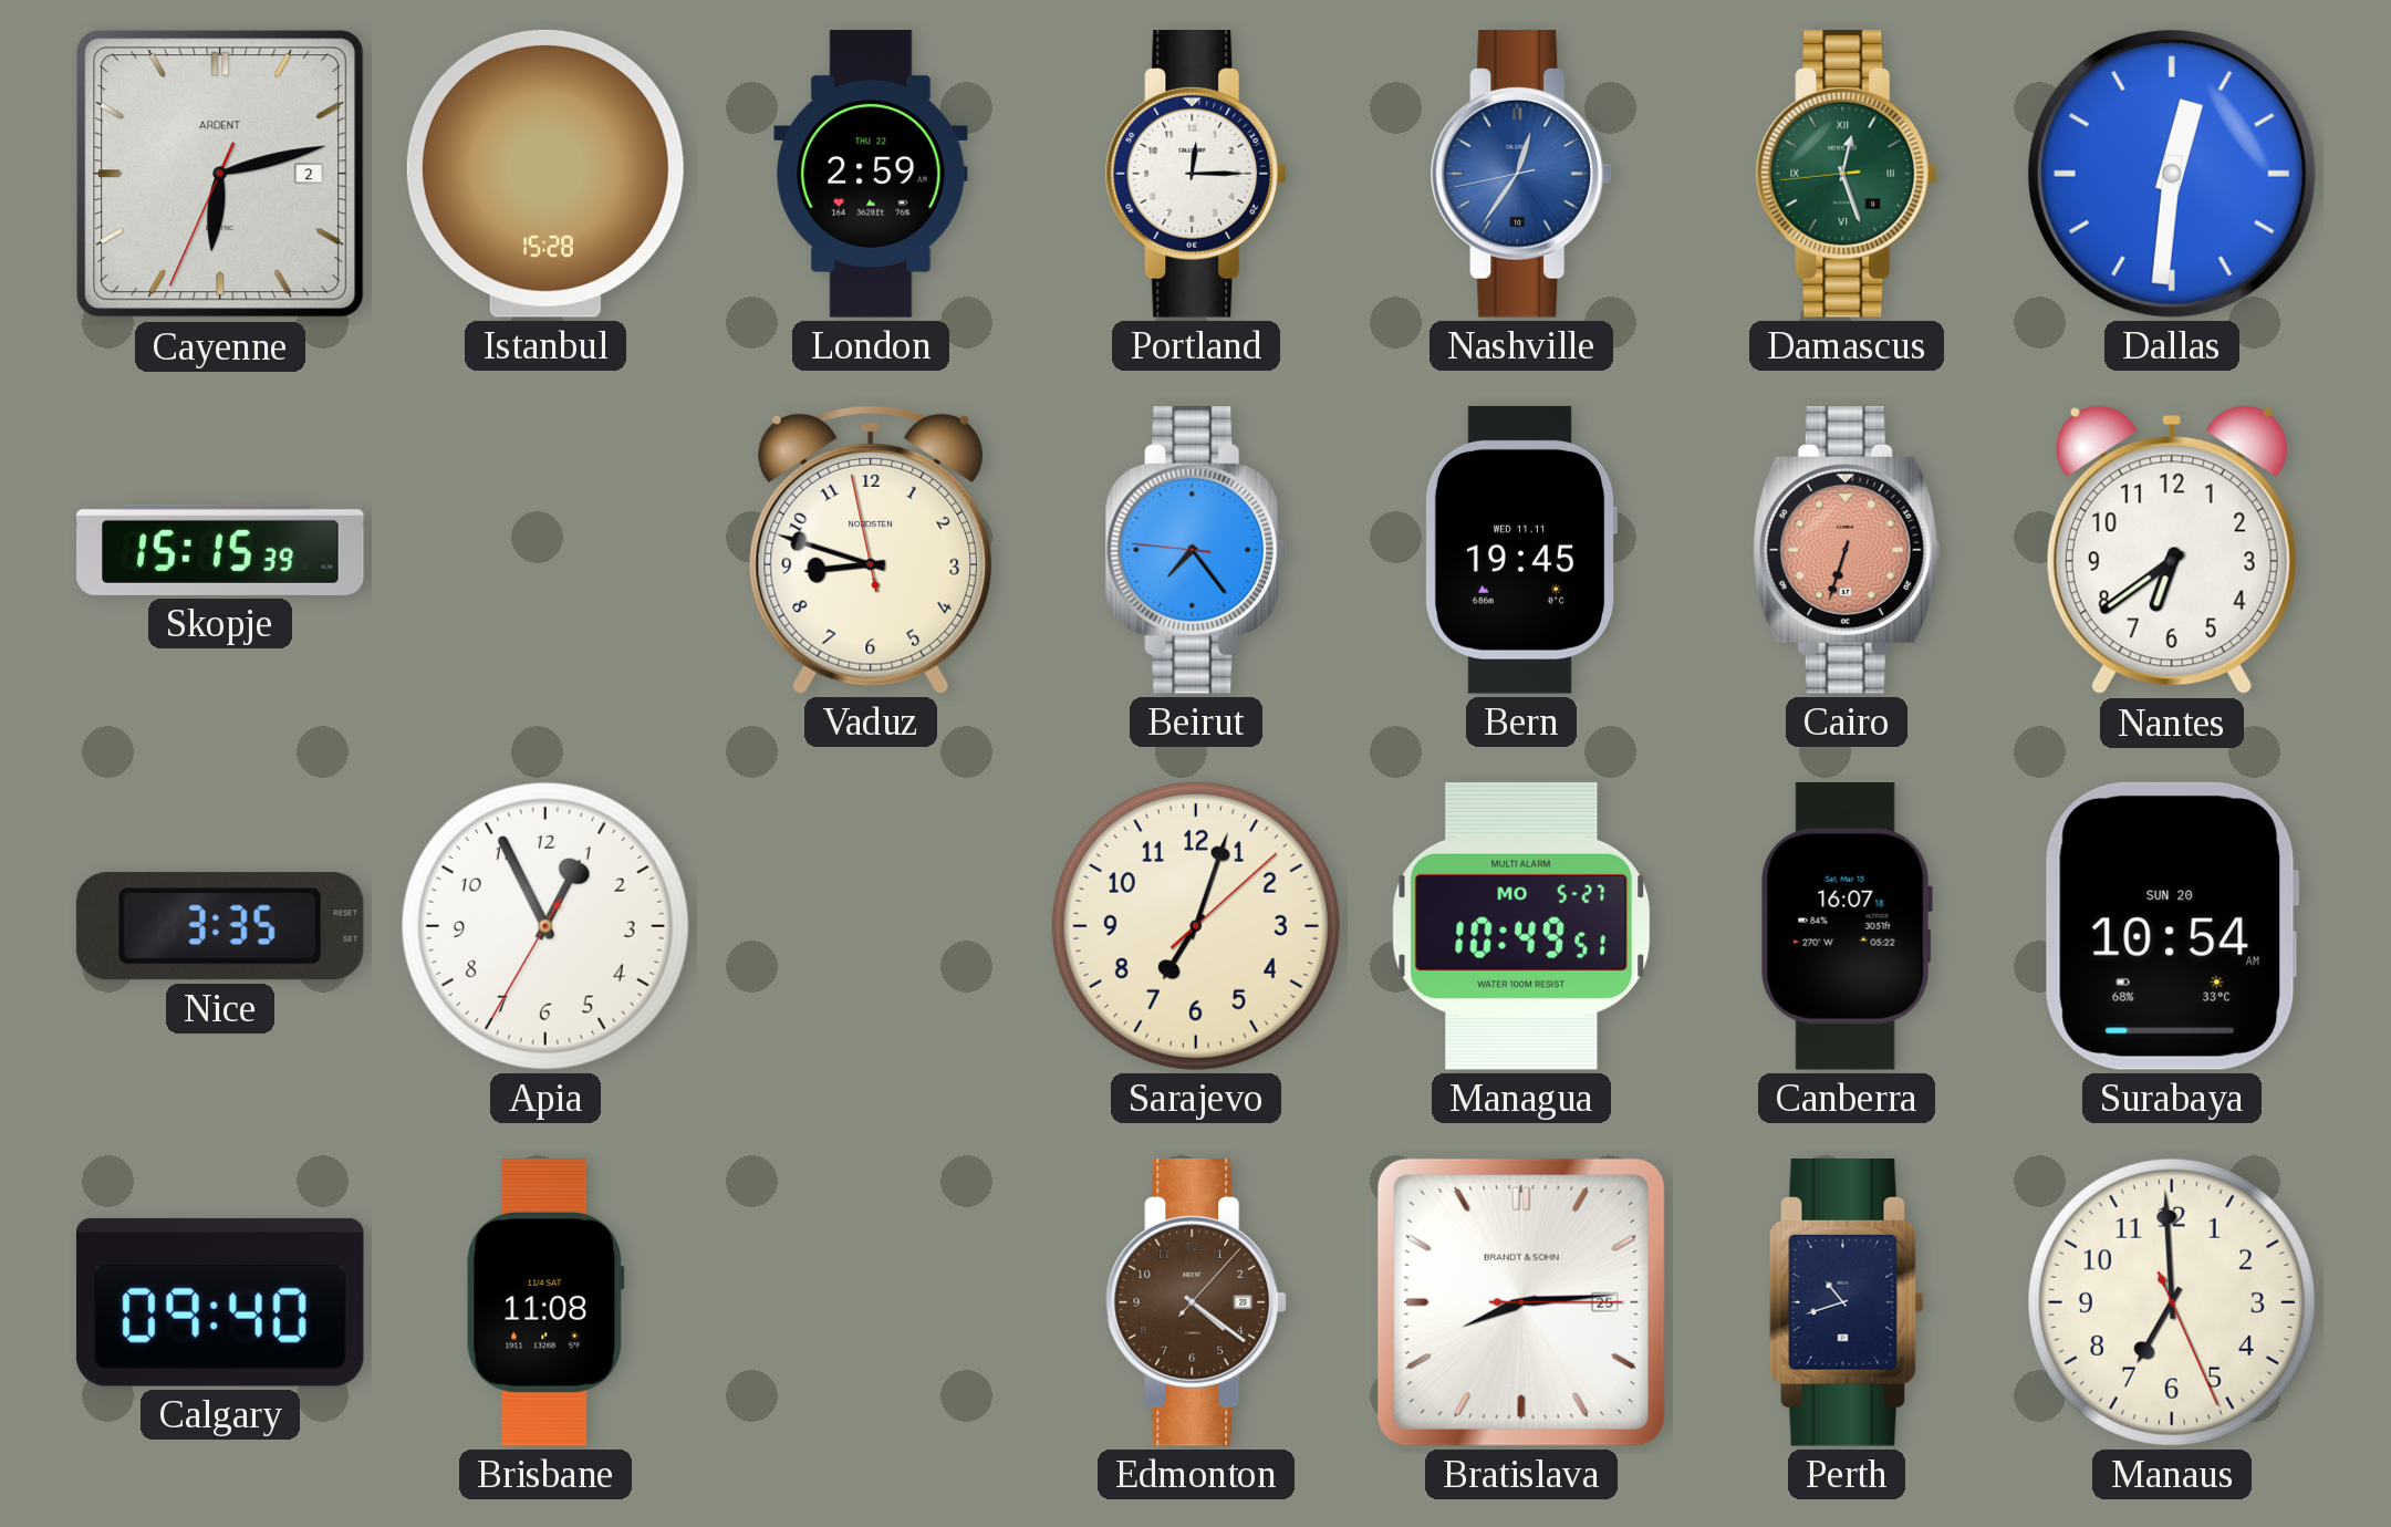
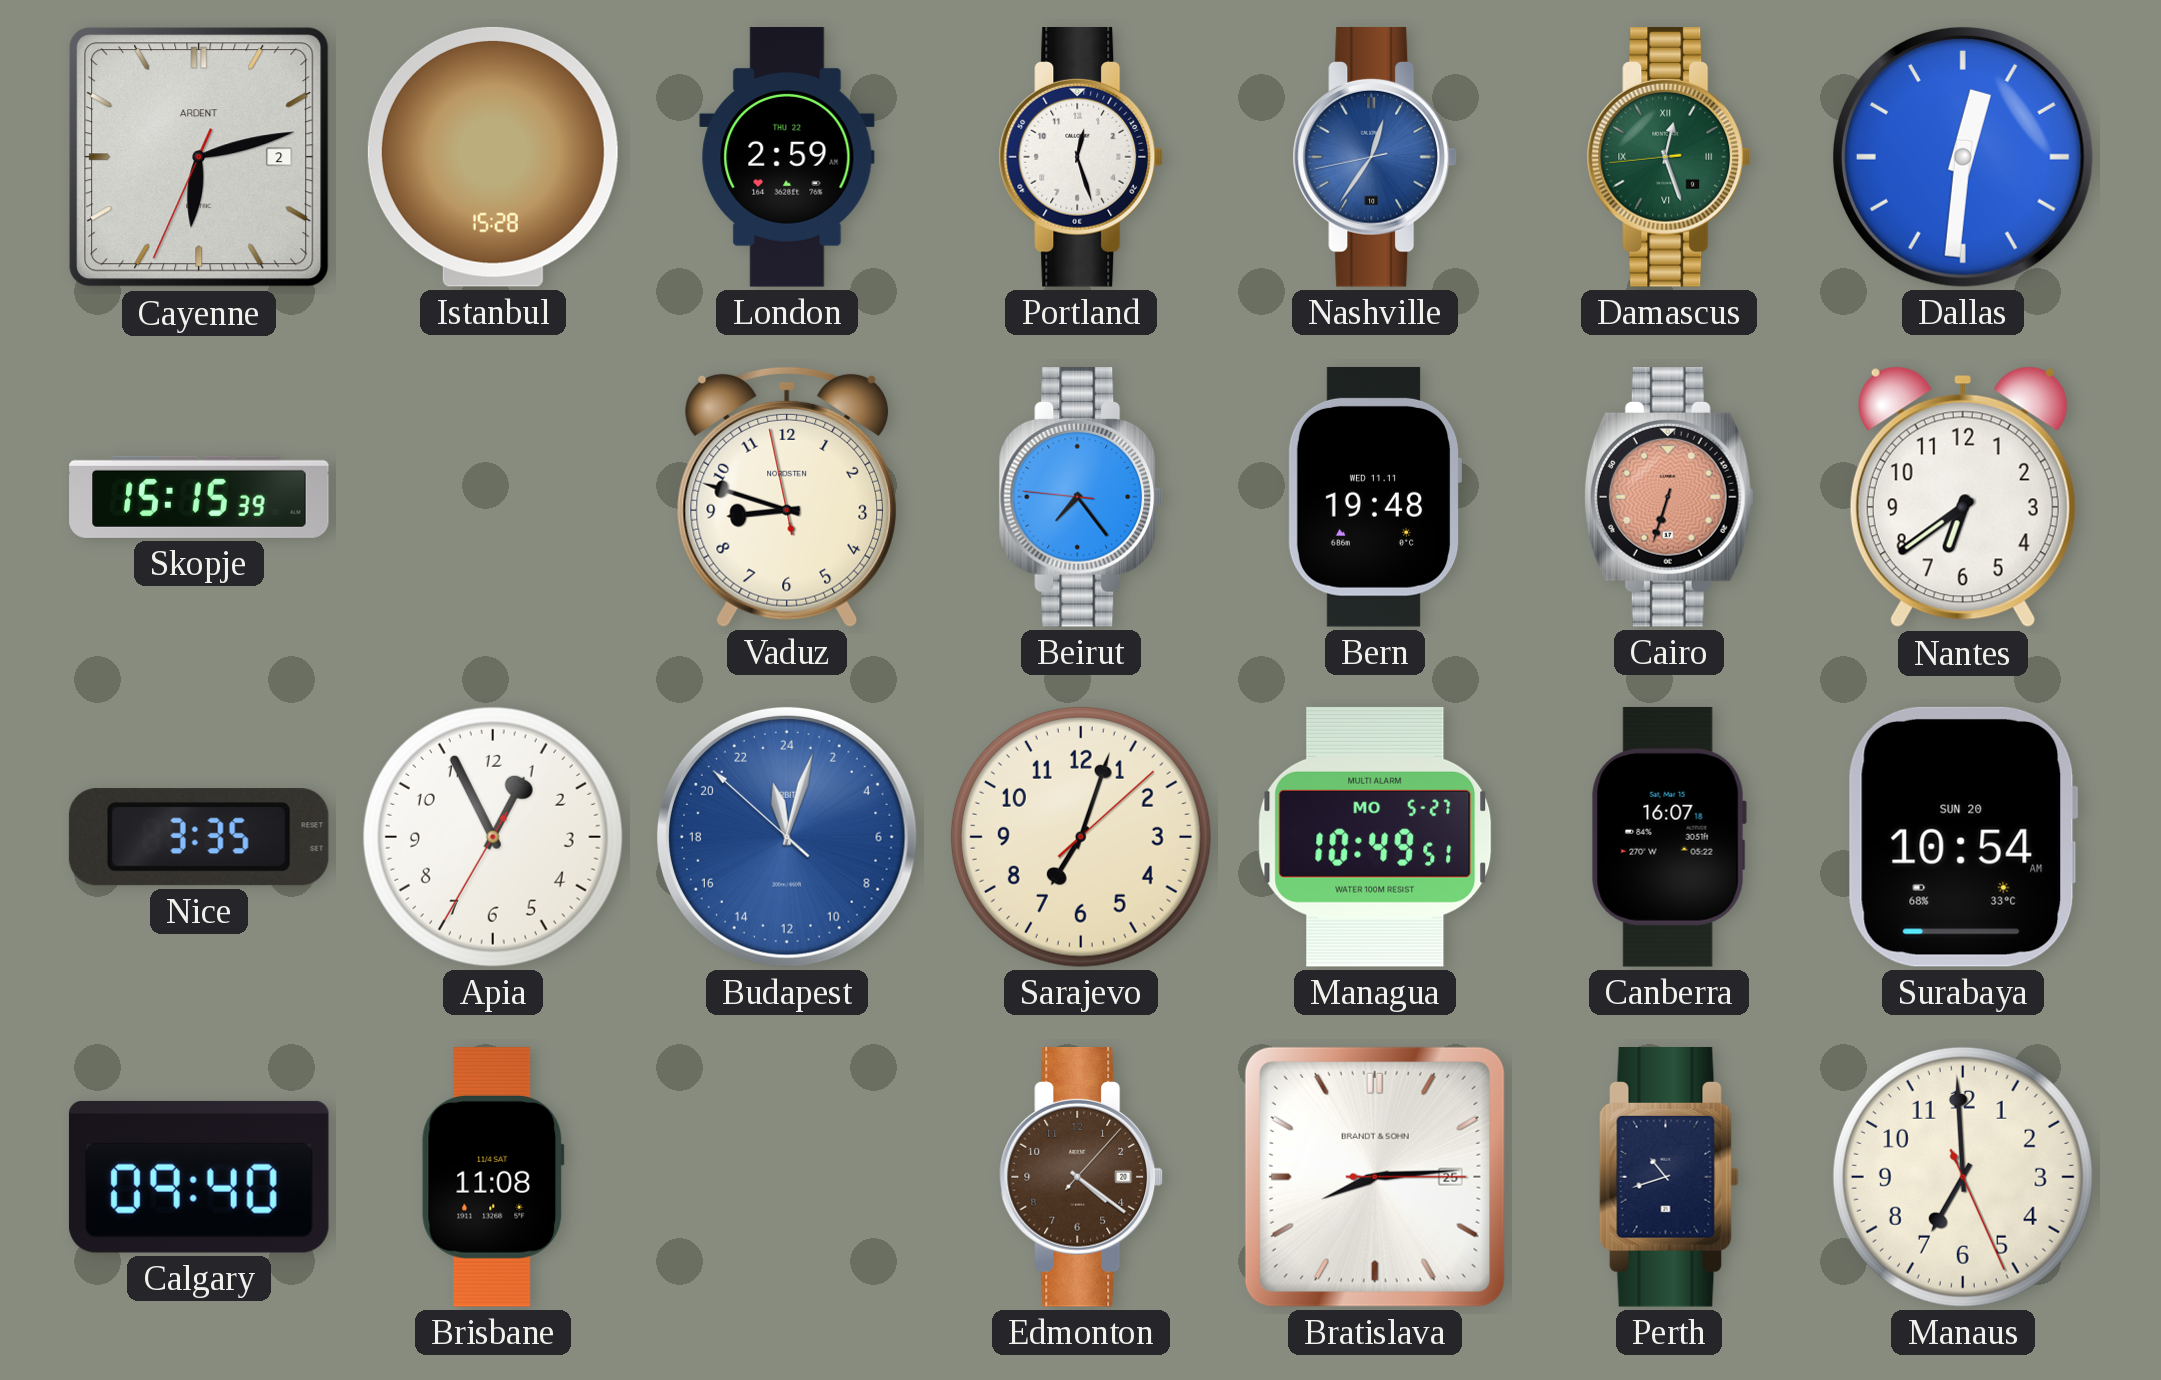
Portland: 12:15 -> 12:27
Bern: 19:45 -> 19:48
Budapest: none -> 23:02
